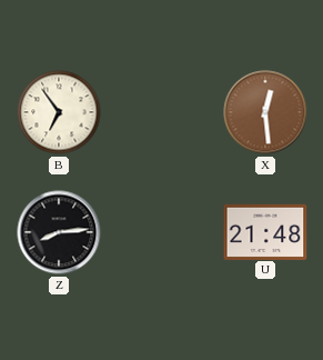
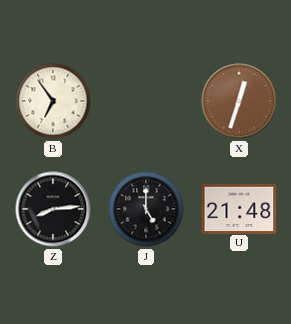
X: 12:29 -> 12:33
J: none -> 5:00
